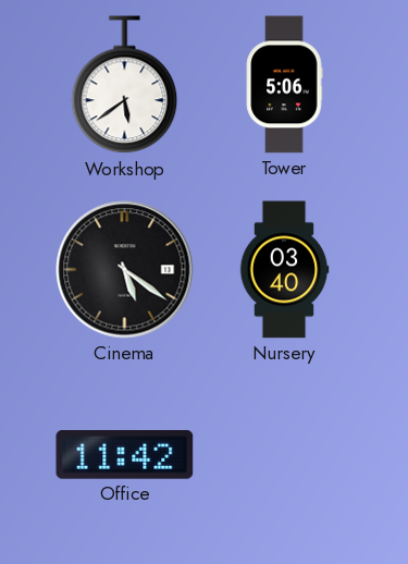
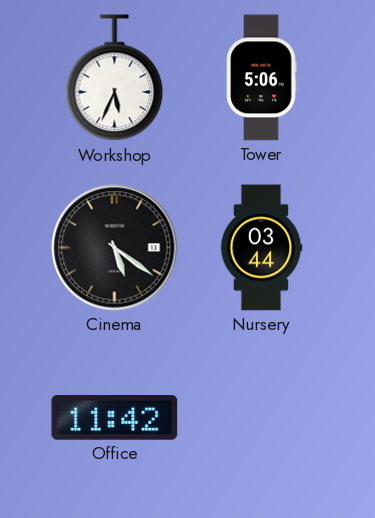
Workshop: 5:39 -> 5:34
Nursery: 03:40 -> 03:44
